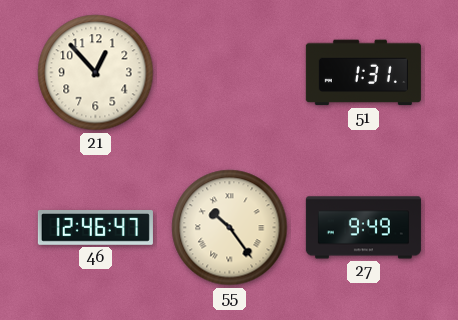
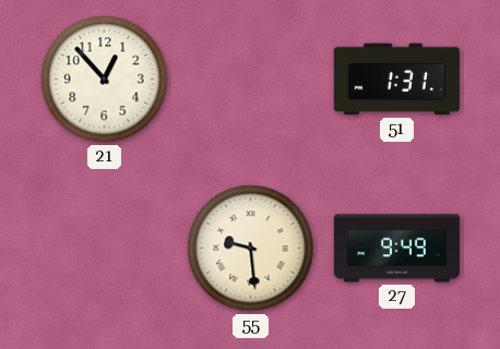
46: 12:46 -> none
55: 10:24 -> 9:29
